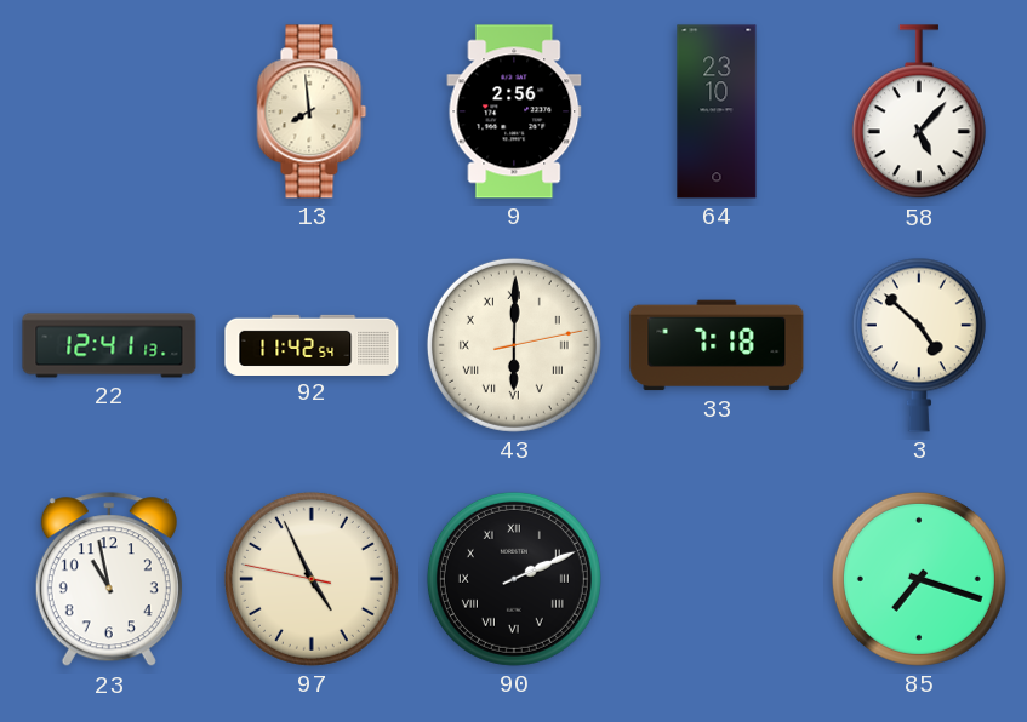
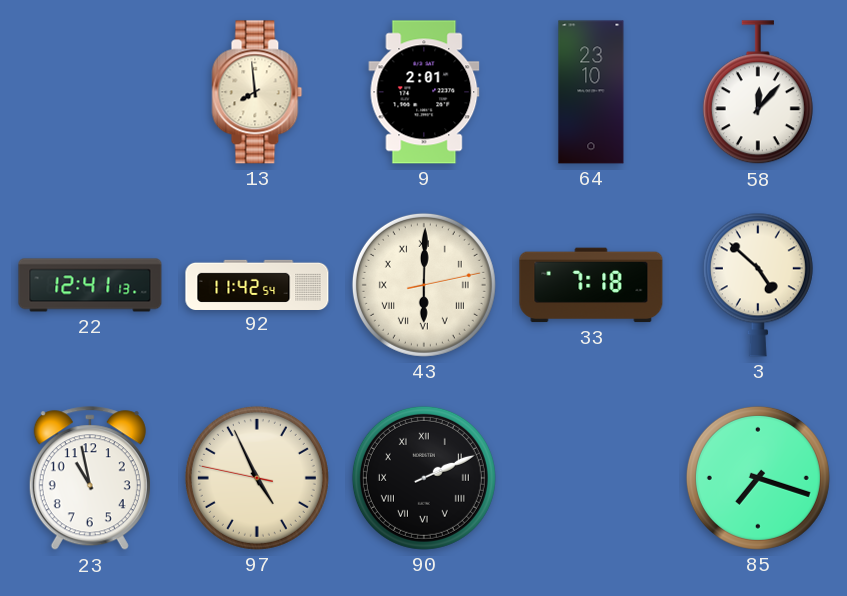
9: 2:56 -> 2:01
58: 5:07 -> 12:07
